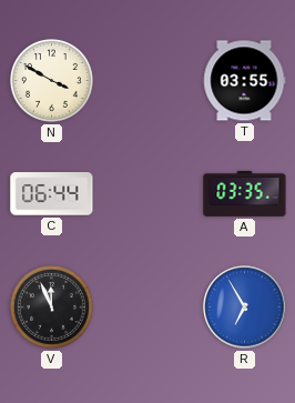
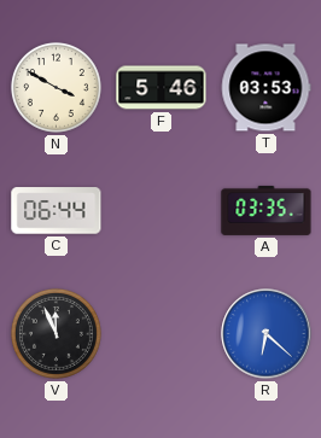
F: none -> 5:46
T: 03:55 -> 03:53
R: 6:55 -> 6:22
